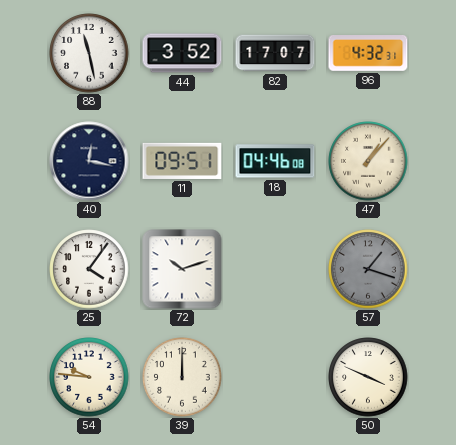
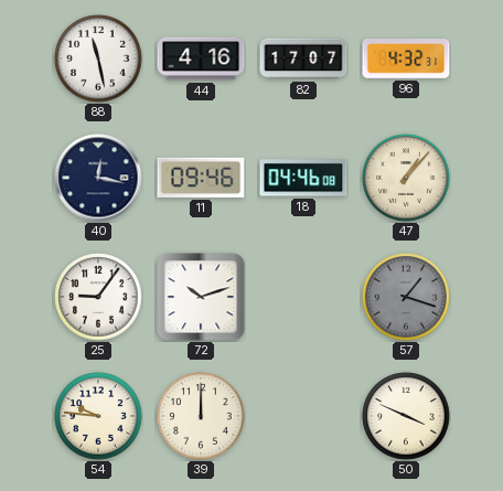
44: 3:52 -> 4:16
11: 09:51 -> 09:46
25: 4:06 -> 9:06
